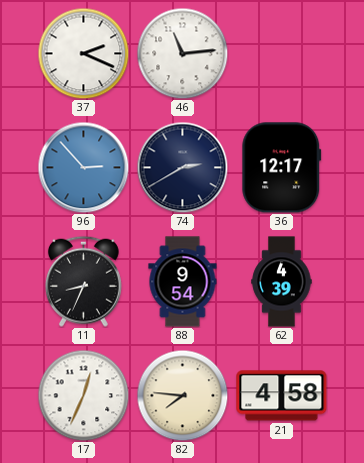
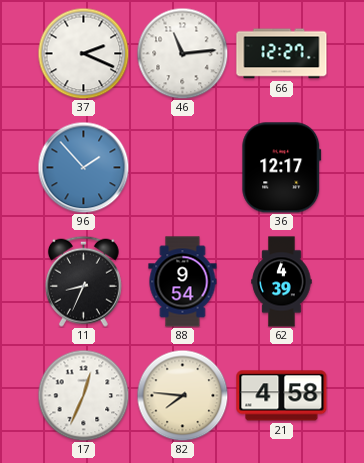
66: none -> 12:27
96: 2:53 -> 1:53
74: 2:40 -> none
